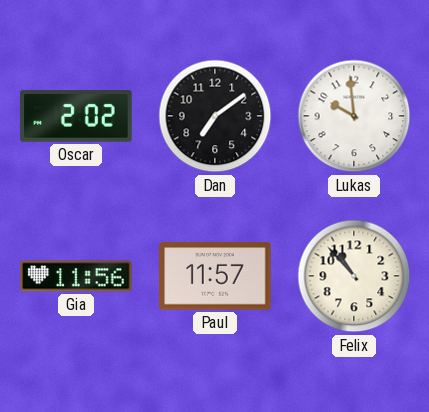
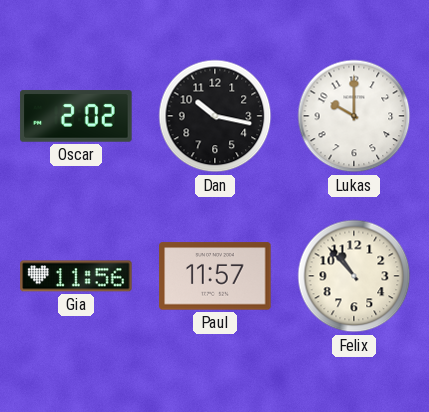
Dan: 7:09 -> 10:17
Lukas: 9:59 -> 10:00
